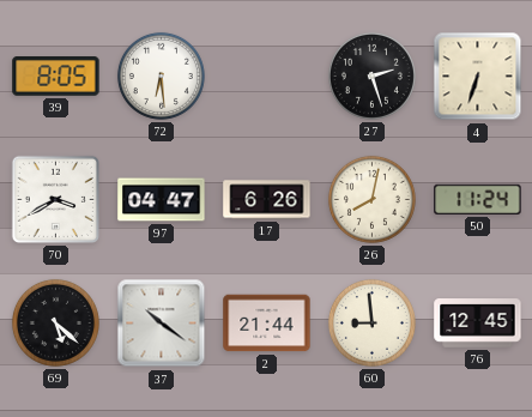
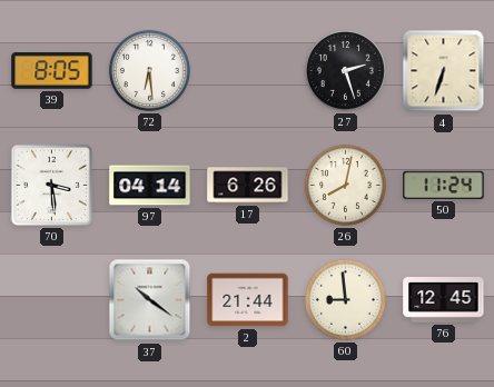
70: 3:40 -> 3:29
97: 04:47 -> 04:14
69: 5:22 -> none
